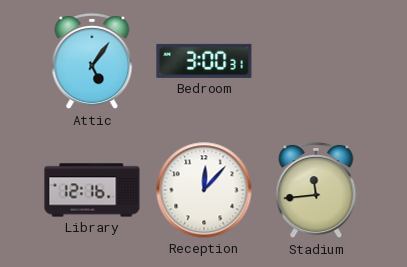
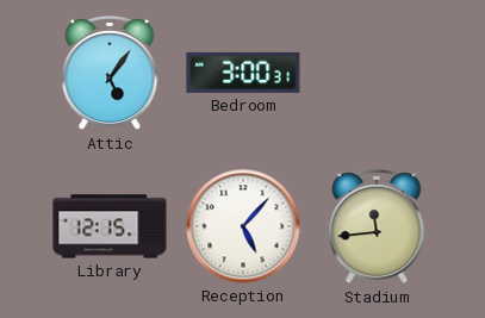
Library: 12:16 -> 12:15
Reception: 12:07 -> 5:07
